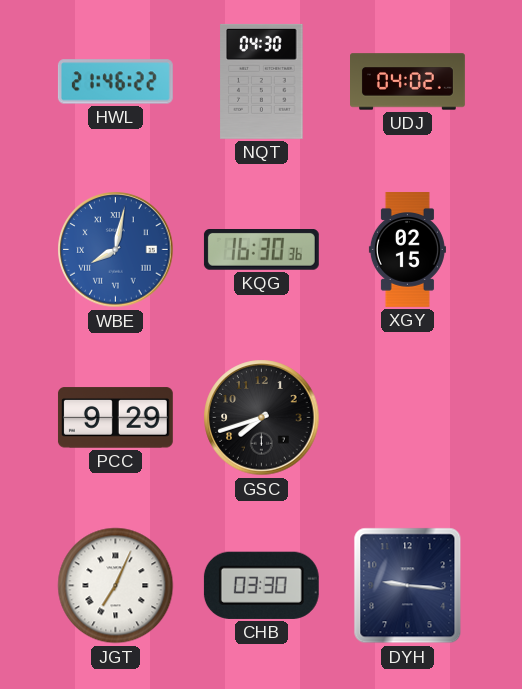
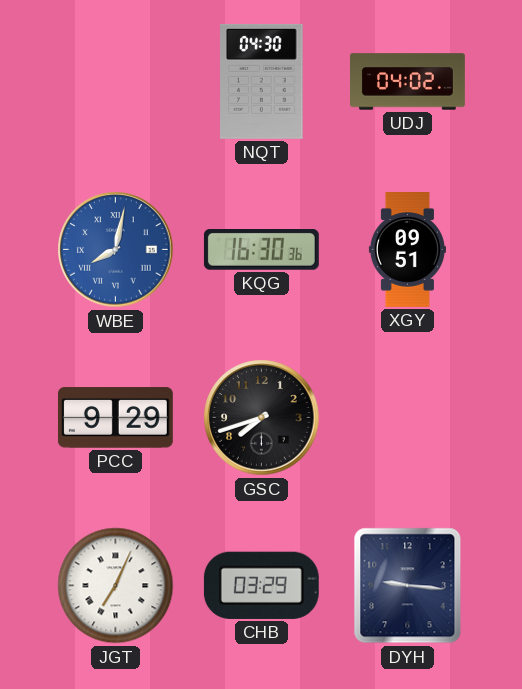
HWL: 21:46 -> none
XGY: 02:15 -> 09:51
CHB: 03:30 -> 03:29
